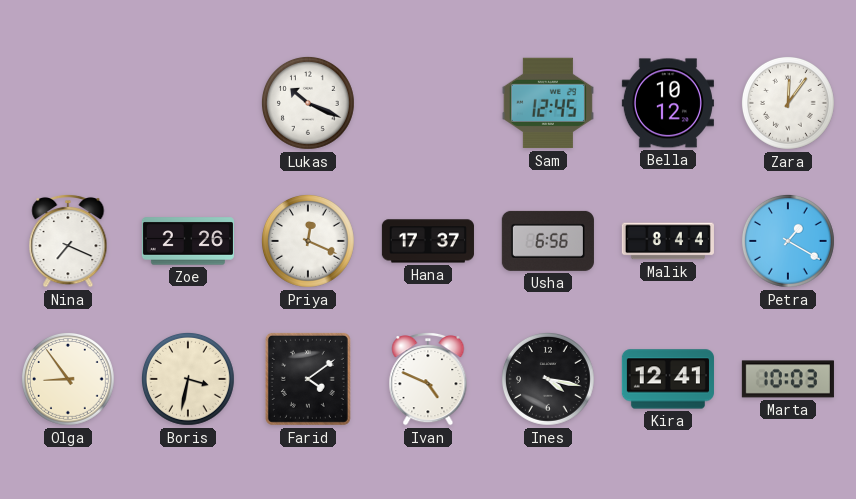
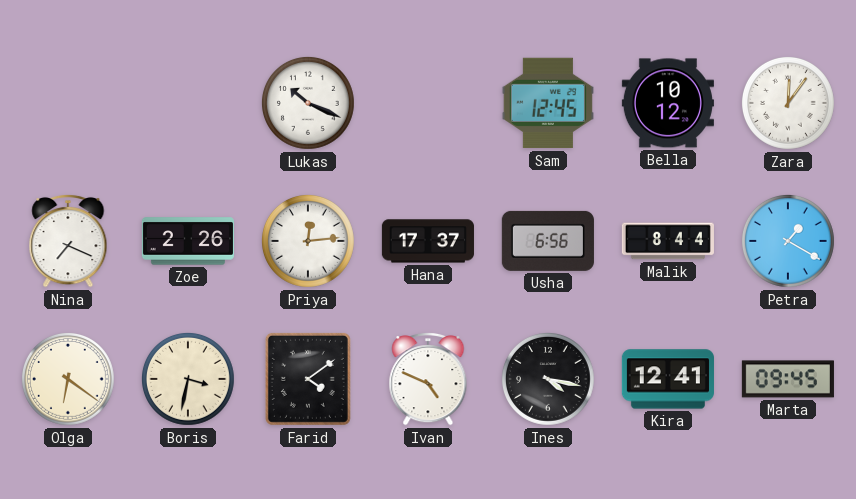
Priya: 12:19 -> 12:14
Olga: 8:54 -> 6:21
Marta: 10:03 -> 09:45
